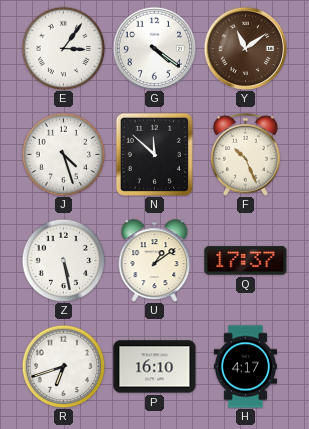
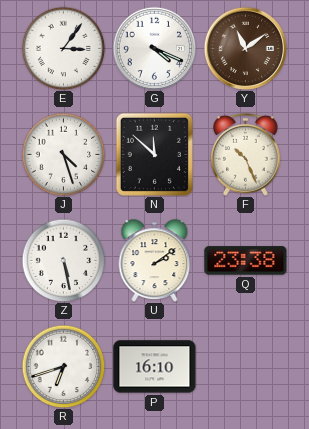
G: 4:21 -> 4:19
U: 1:09 -> 2:09
Q: 17:37 -> 23:38
H: 4:17 -> none
